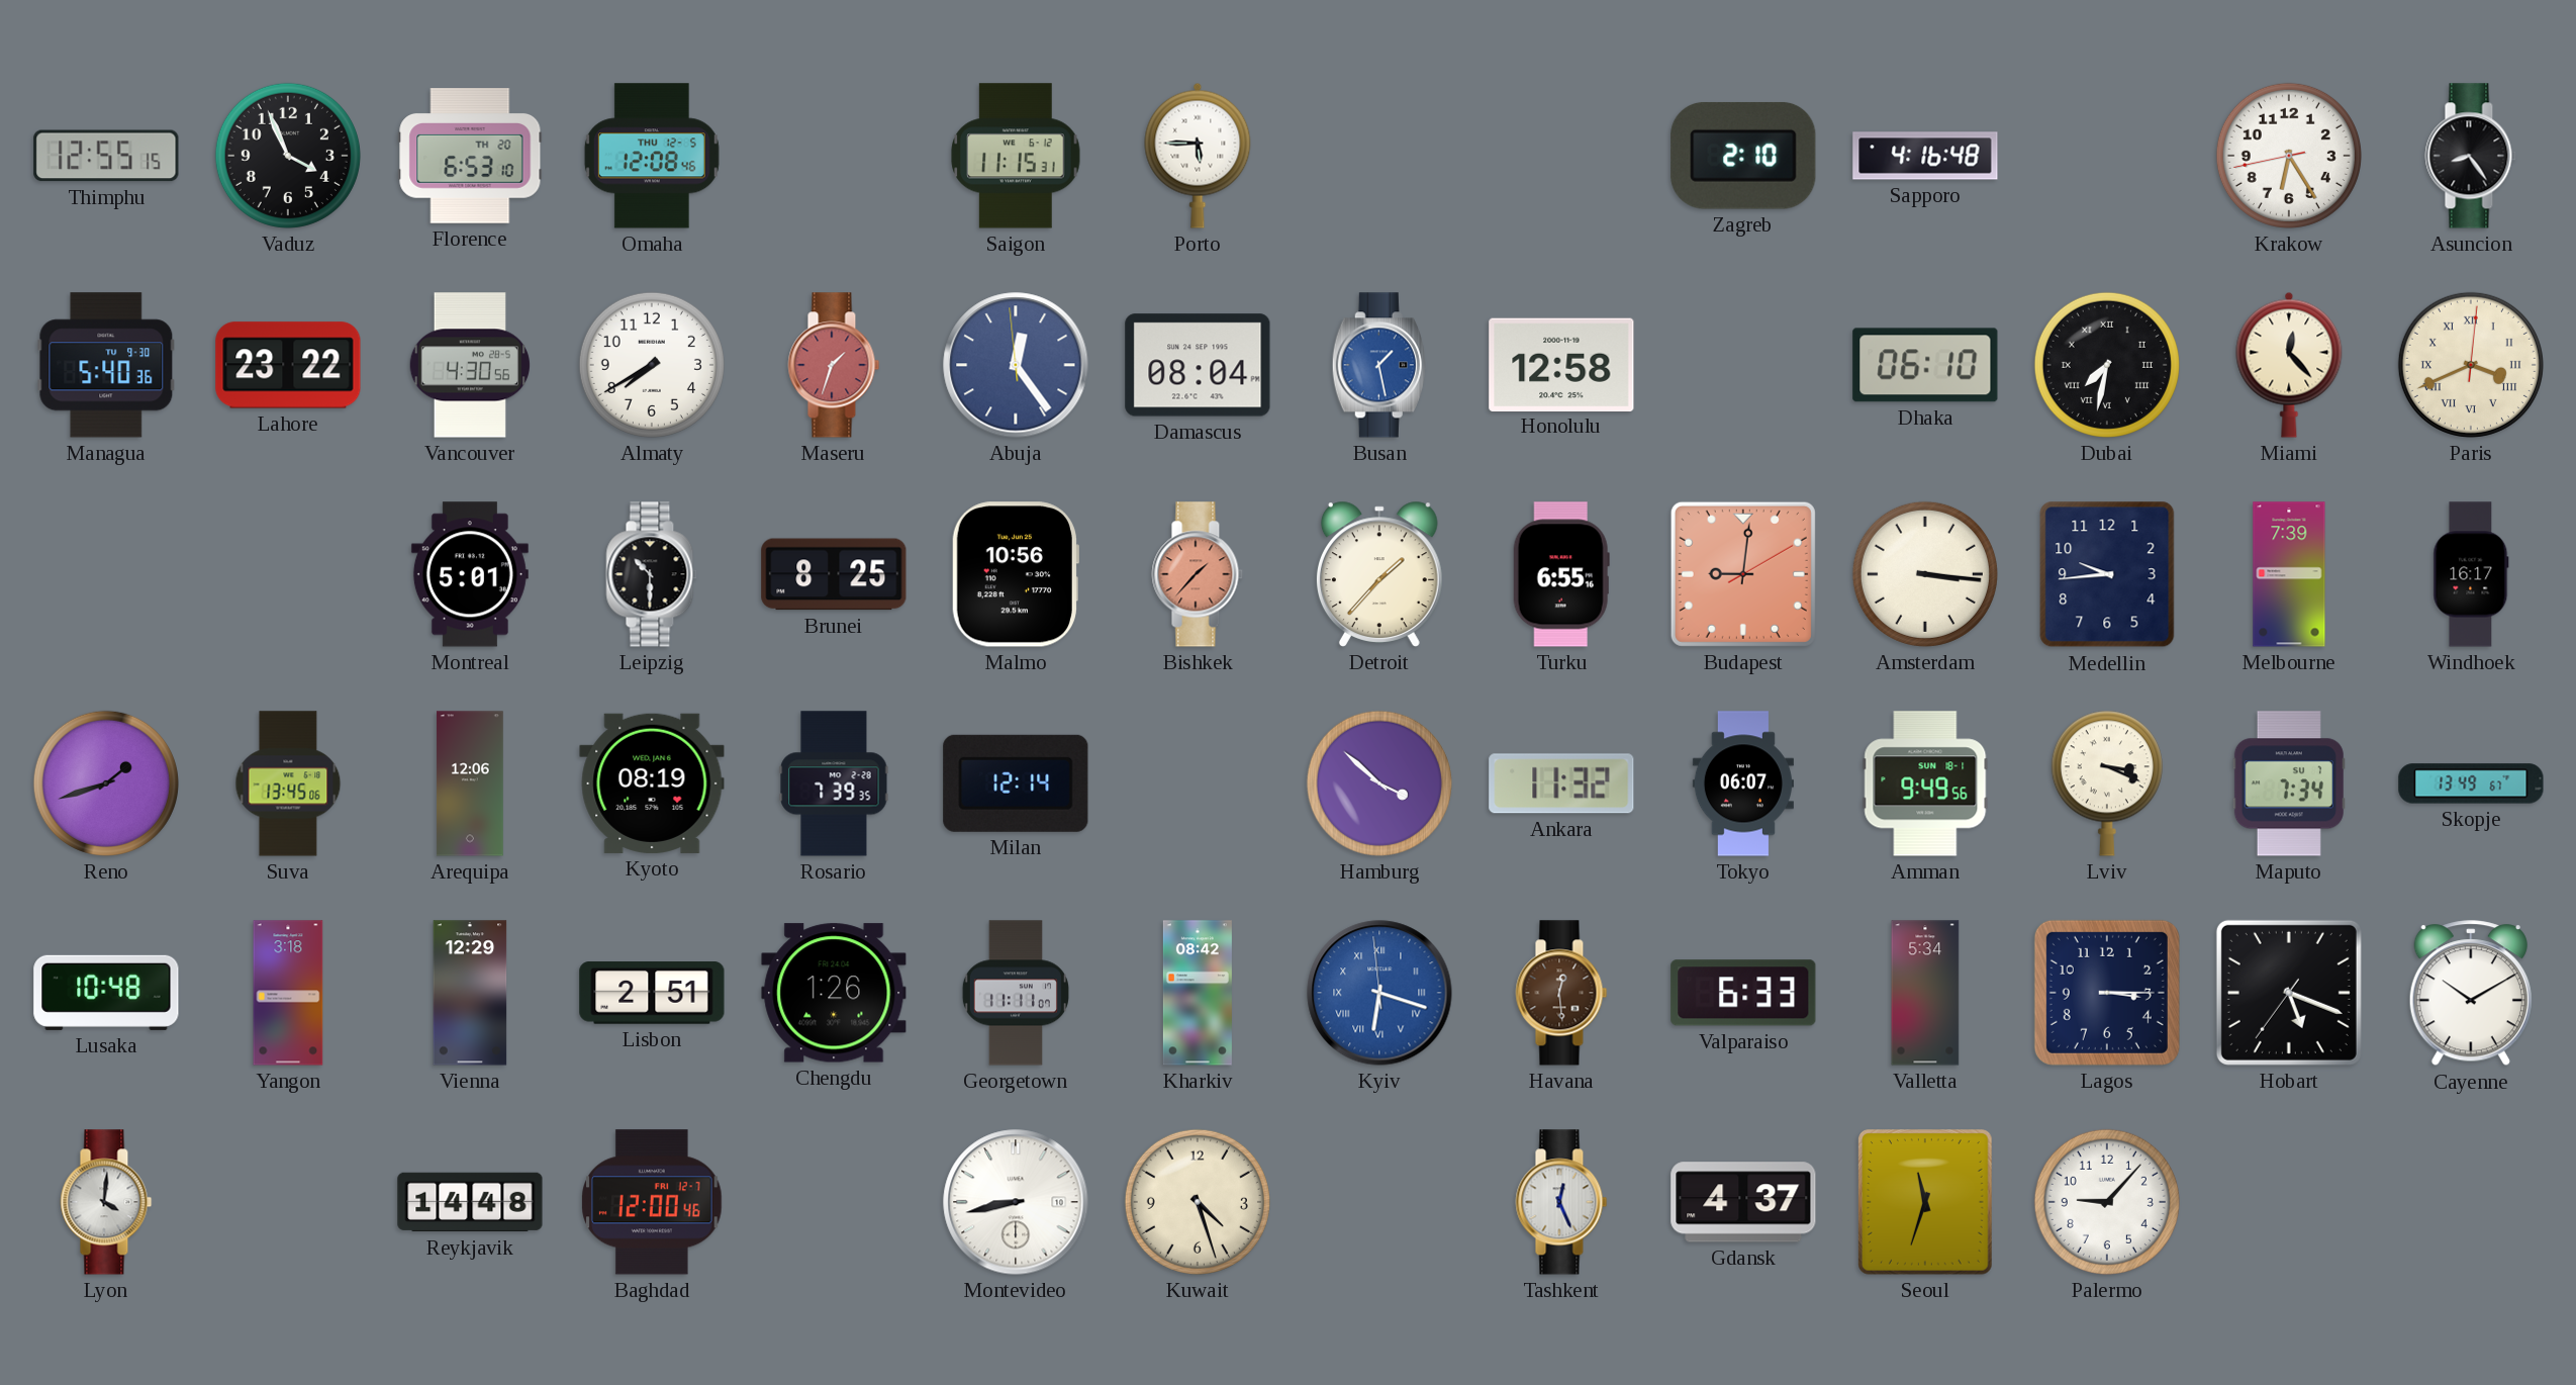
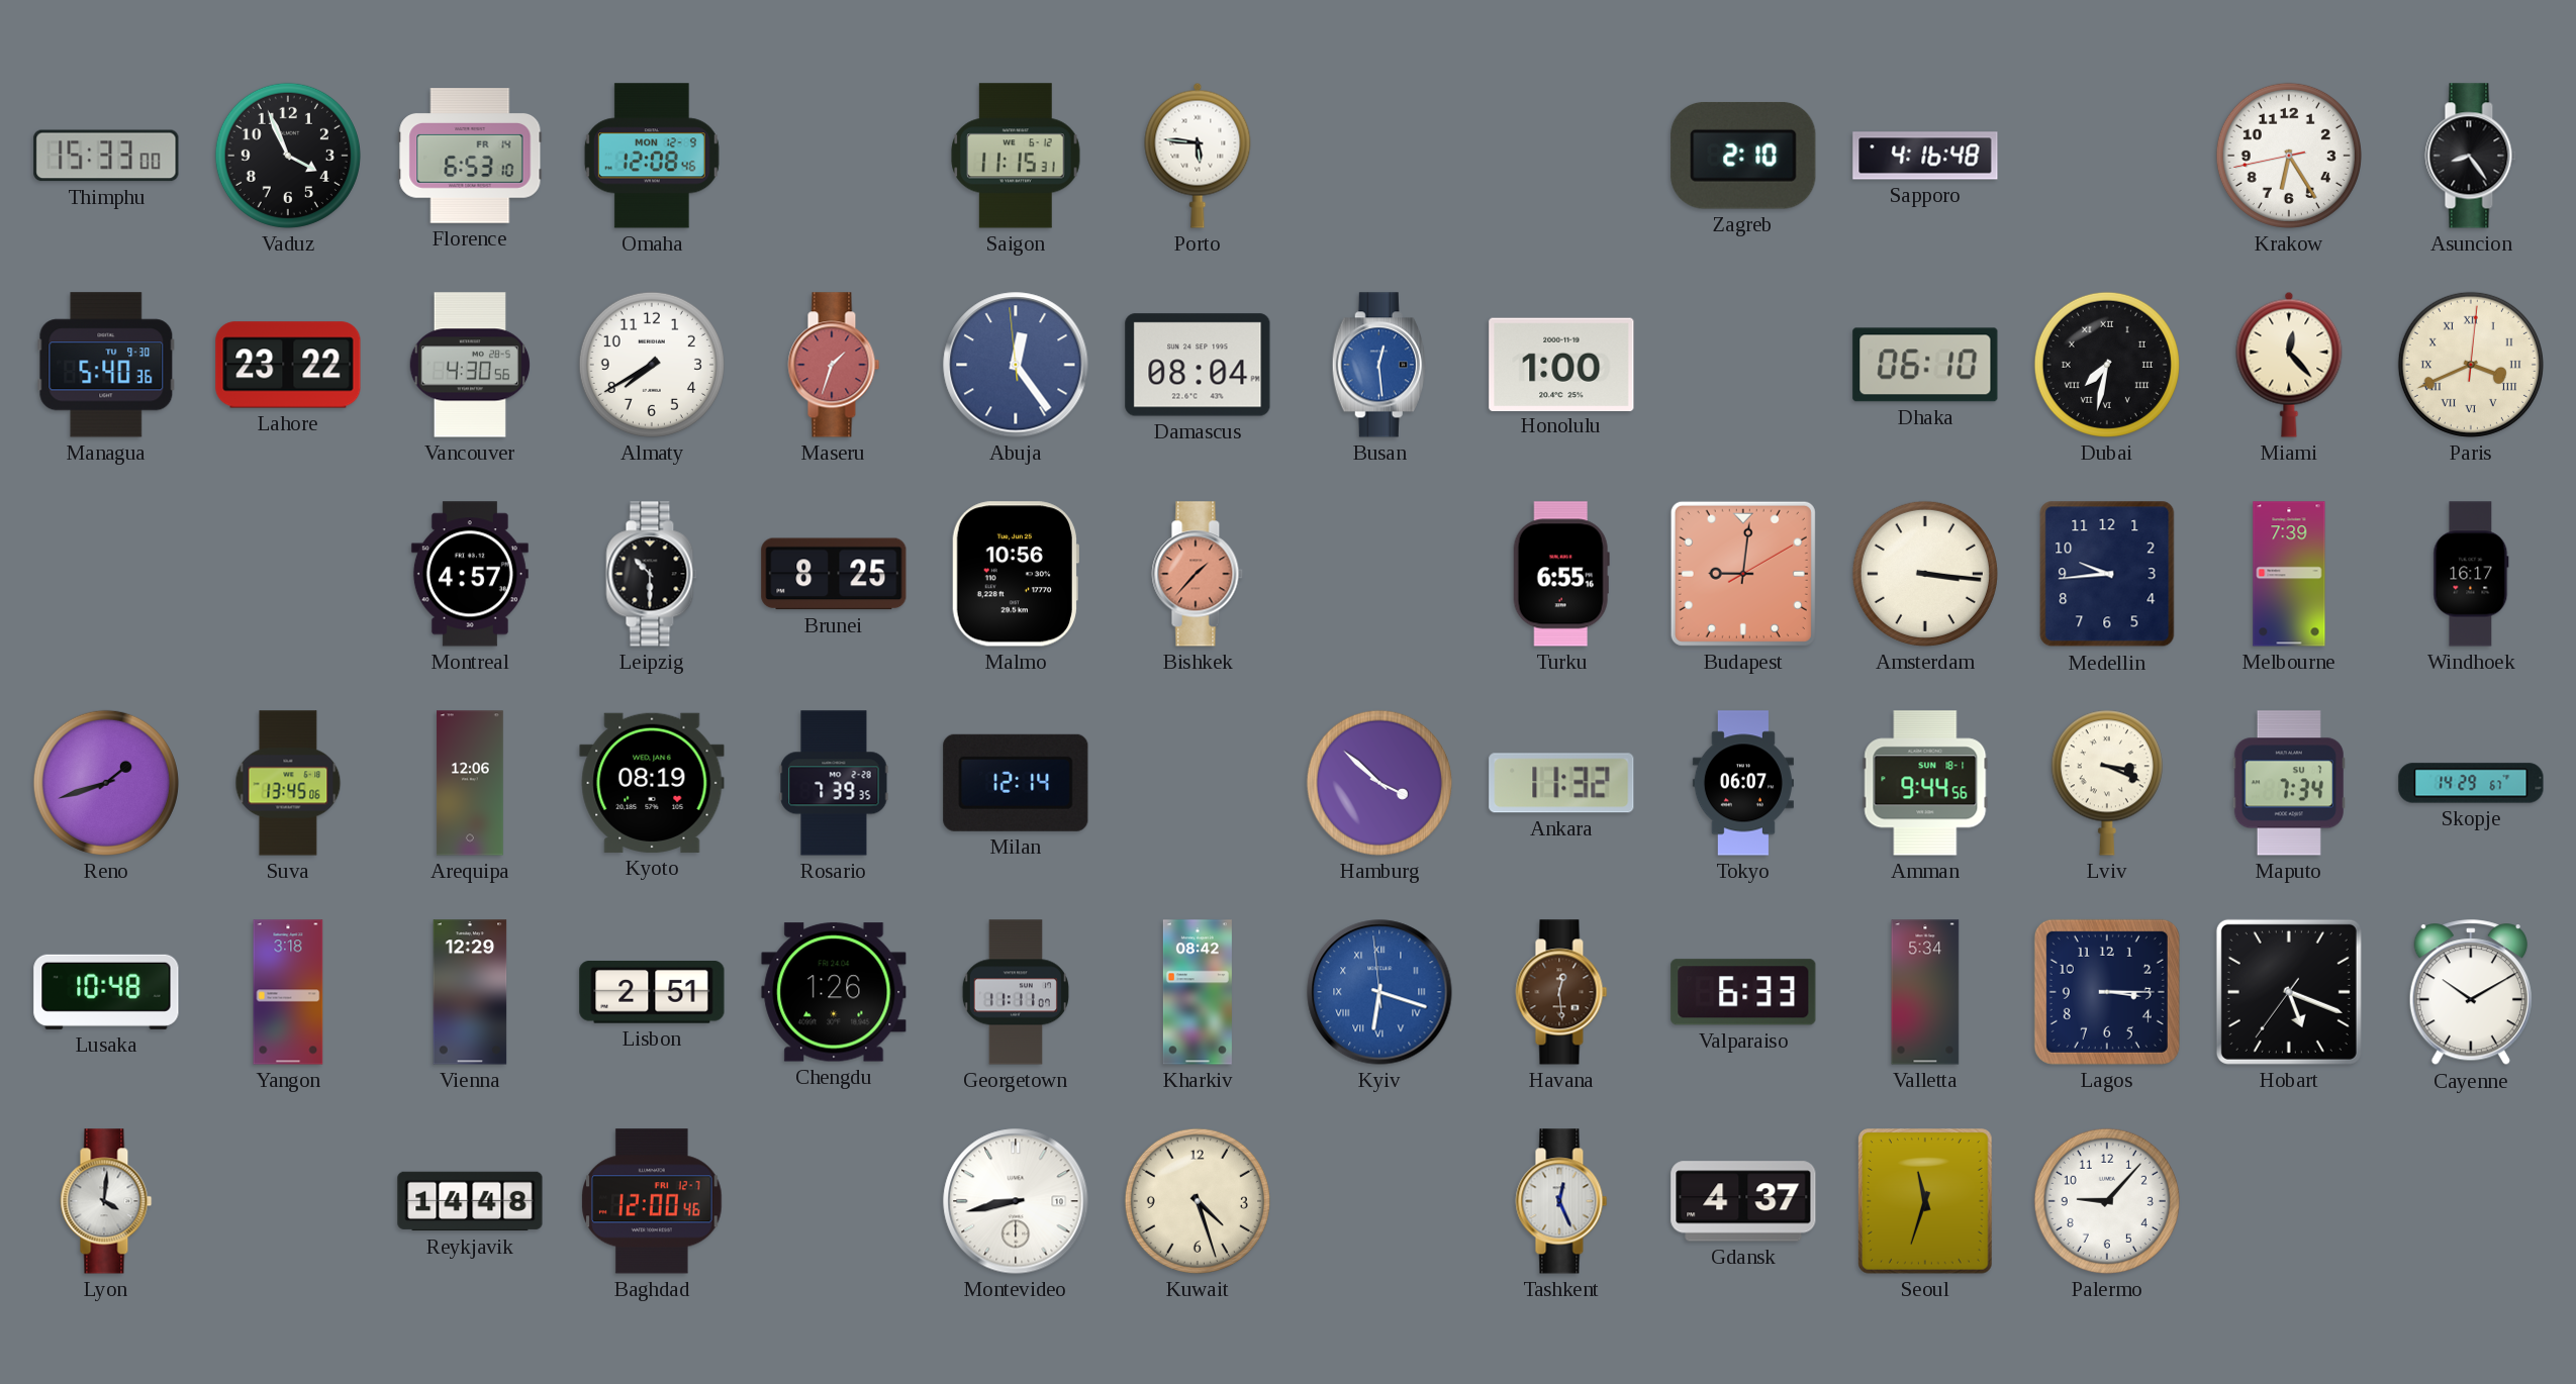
Thimphu: 12:55 -> 15:33
Florence date: TH 20 -> FR 14
Omaha date: THU 12-5 -> MON 12-9
Porto: 5:45 -> 5:46
Busan: 1:28 -> 12:29
Honolulu: 12:58 -> 1:00
Montreal: 5:01 -> 4:57
Detroit: 1:37 -> none
Amman: 9:49 -> 9:44
Skopje: 13:49 -> 14:29
